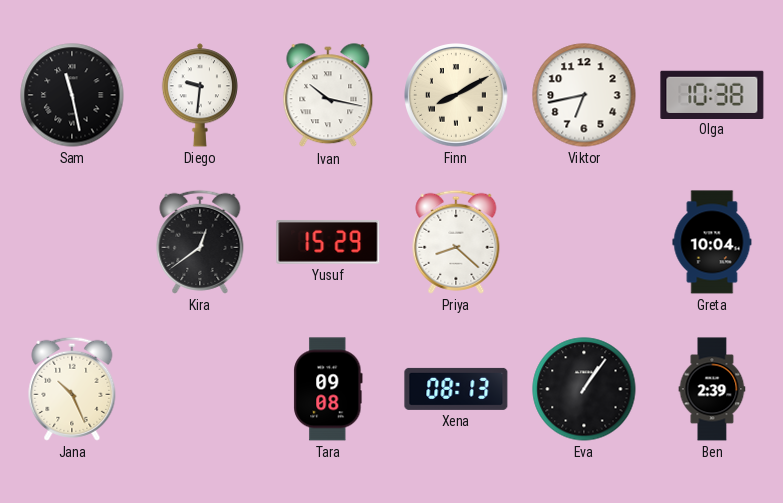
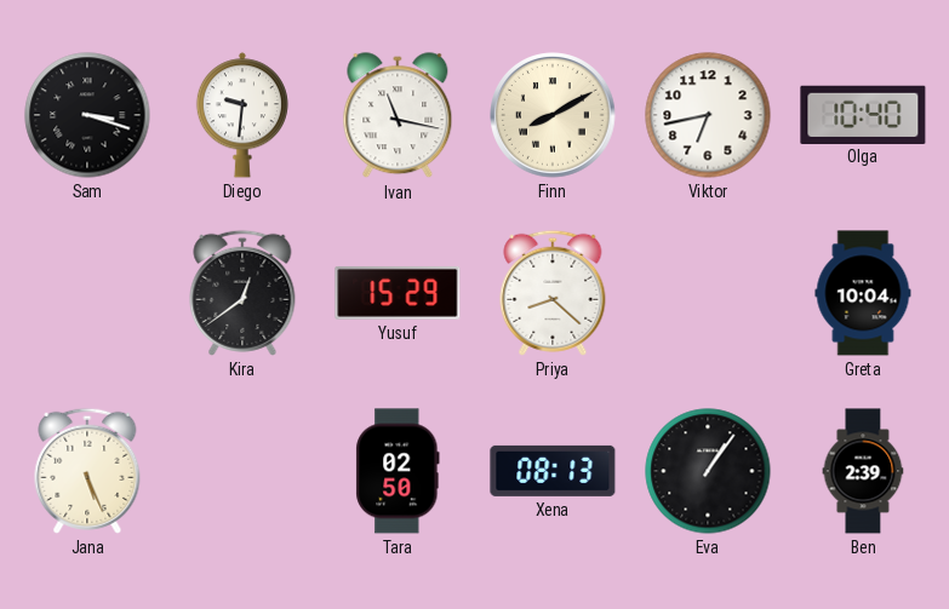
Sam: 11:28 -> 3:18
Ivan: 10:17 -> 11:17
Olga: 10:38 -> 10:40
Jana: 10:26 -> 5:26
Tara: 09:08 -> 02:50
